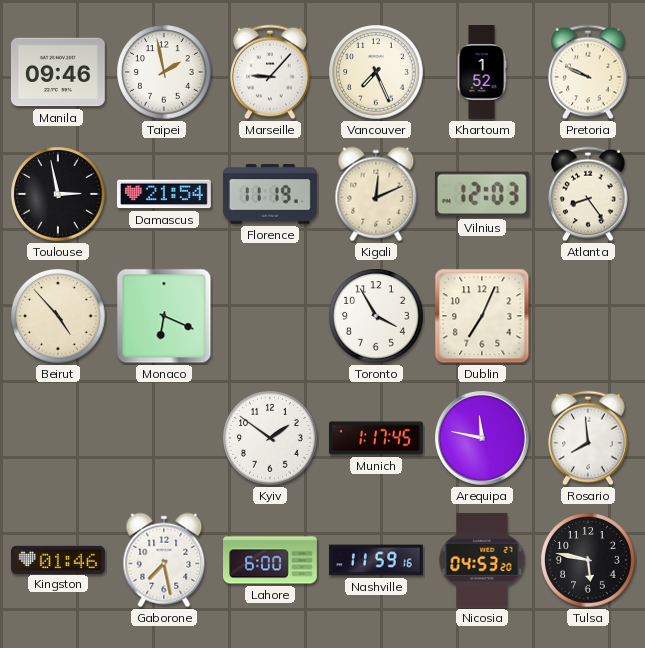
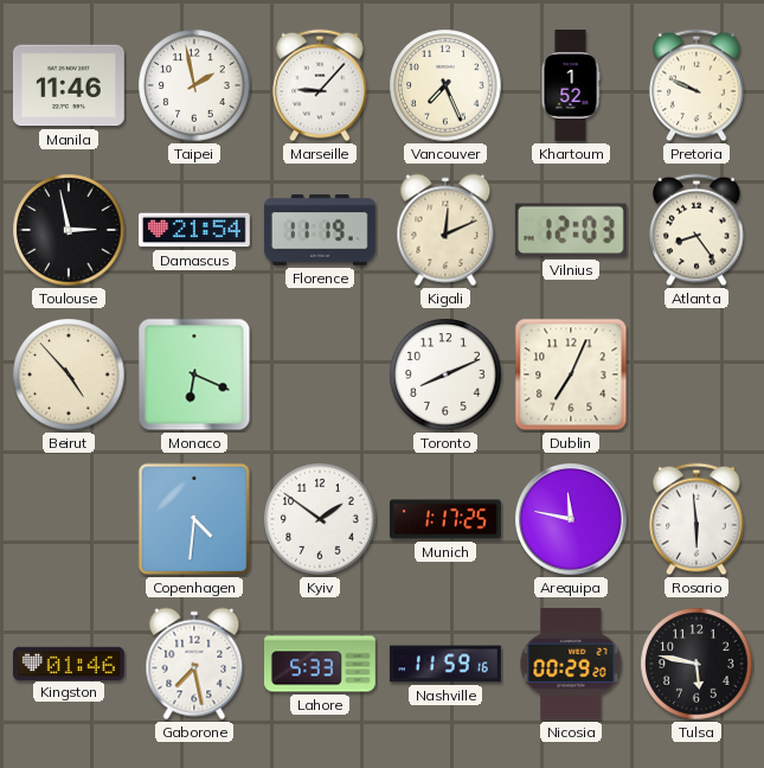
Manila: 09:46 -> 11:46
Toronto: 3:55 -> 8:11
Copenhagen: none -> 4:31
Munich: 1:17:45 -> 1:17:25
Rosario: 7:59 -> 5:59
Lahore: 6:00 -> 5:33
Nicosia: 04:53 -> 00:29
